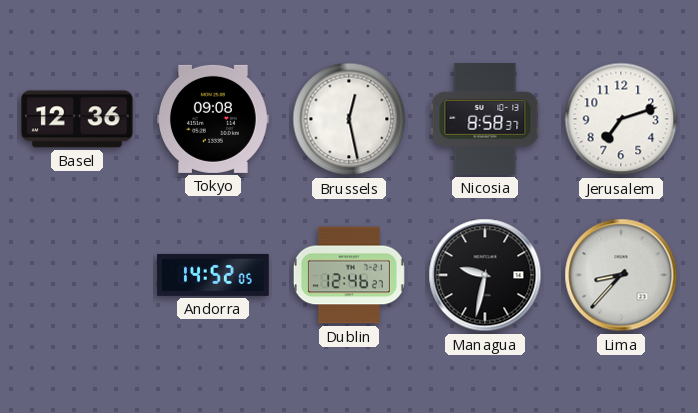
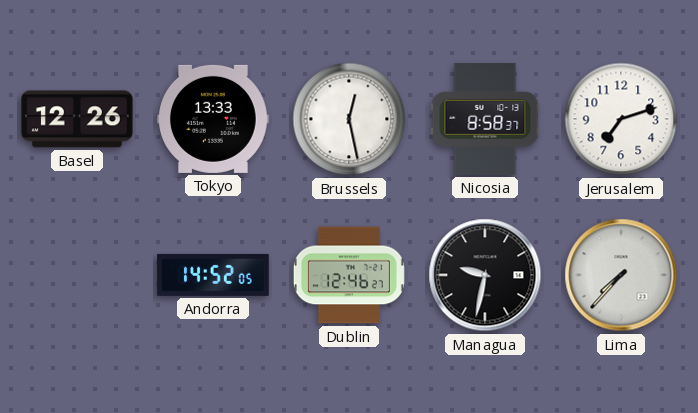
Basel: 12:36 -> 12:26
Tokyo: 09:08 -> 13:33
Lima: 8:37 -> 7:37
